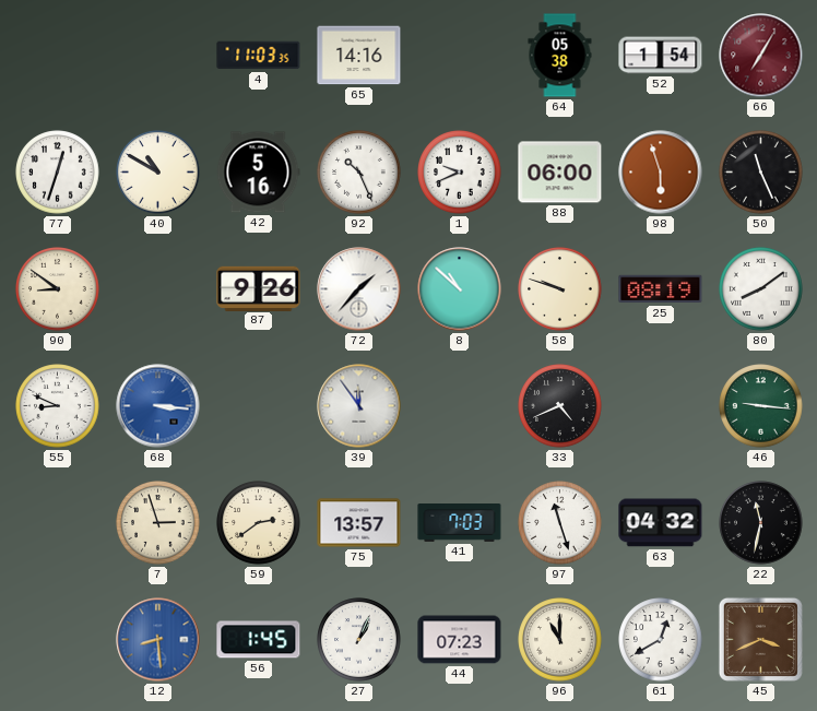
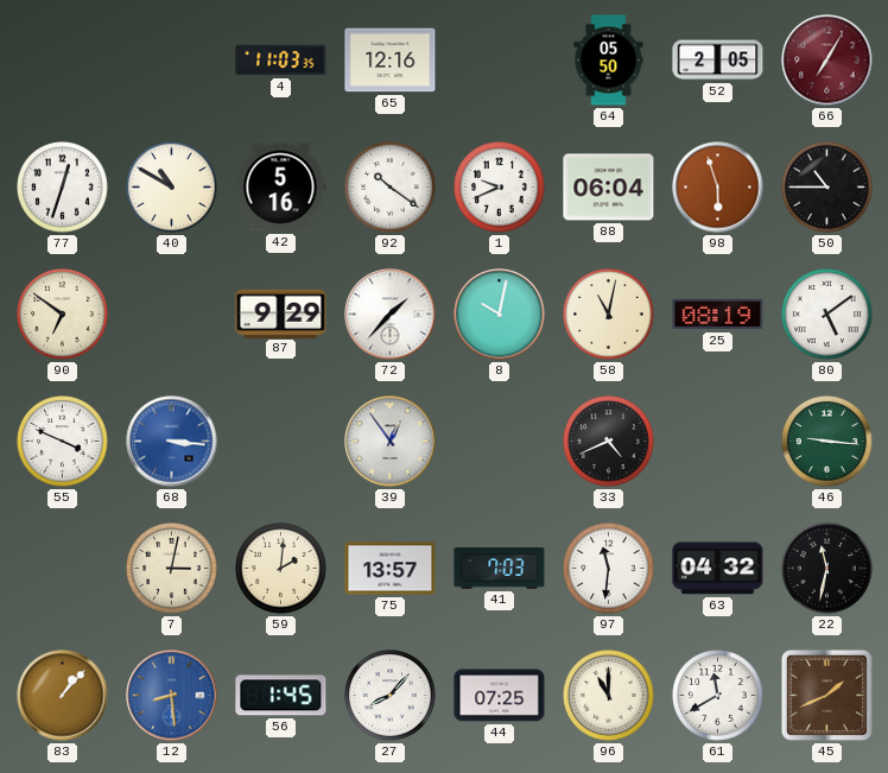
65: 14:16 -> 12:16
64: 05:38 -> 05:50
52: 1:54 -> 2:05
92: 10:26 -> 10:21
88: 06:00 -> 06:04
50: 11:26 -> 10:45
90: 8:51 -> 6:51
87: 9:26 -> 9:29
8: 10:52 -> 10:02
58: 9:48 -> 11:02
80: 8:09 -> 5:09
55: 8:49 -> 3:49
39: 11:54 -> 12:54
7: 2:57 -> 3:02
59: 2:39 -> 2:01
97: 11:27 -> 11:31
83: none -> 1:07
27: 1:04 -> 8:07
44: 07:23 -> 07:25
61: 12:40 -> 11:40
45: 3:41 -> 1:41
